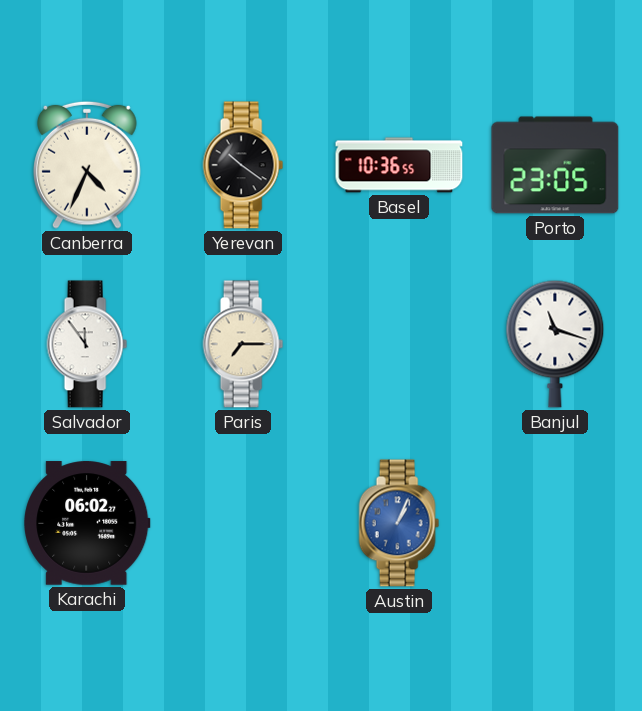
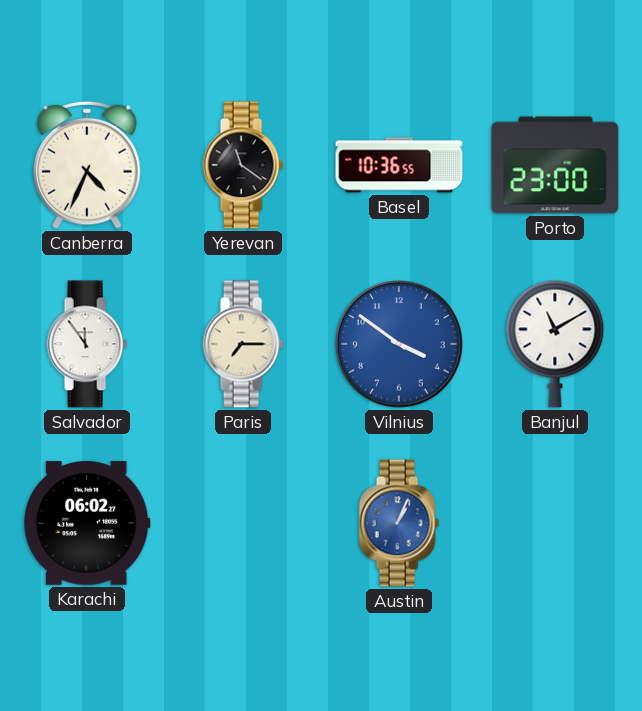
Yerevan: 10:21 -> 11:21
Porto: 23:05 -> 23:00
Vilnius: none -> 3:51
Banjul: 11:18 -> 11:10
